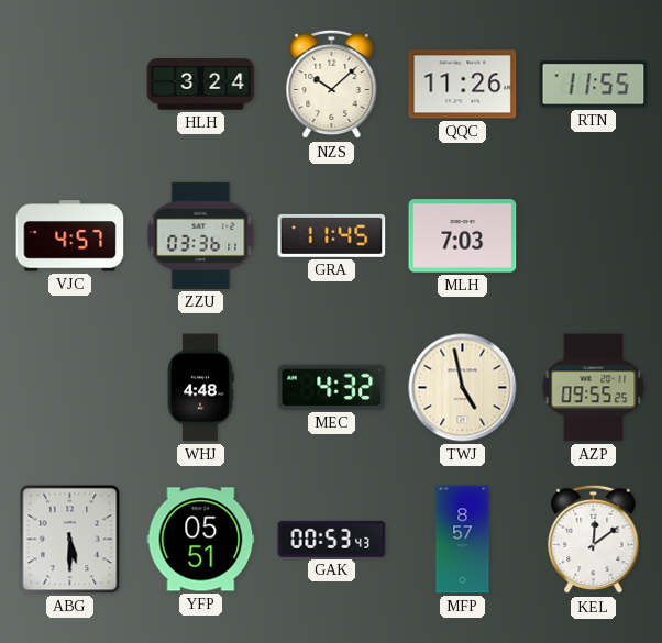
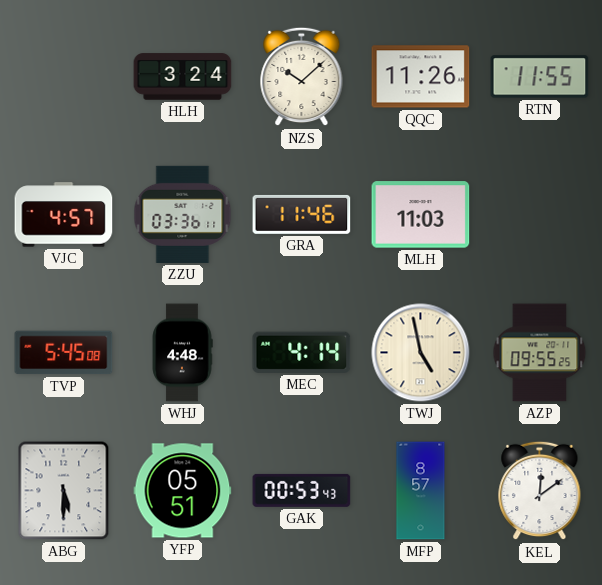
GRA: 11:45 -> 11:46
MLH: 7:03 -> 11:03
TVP: none -> 5:45
MEC: 4:32 -> 4:14
